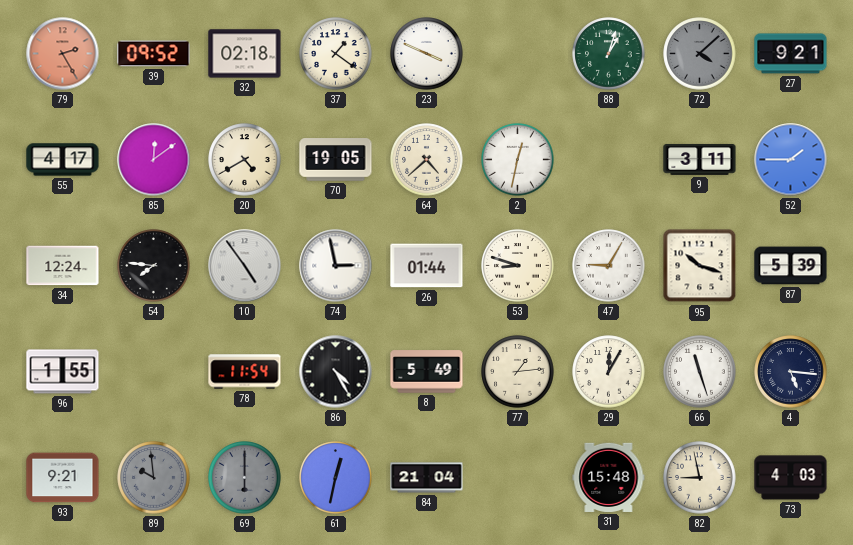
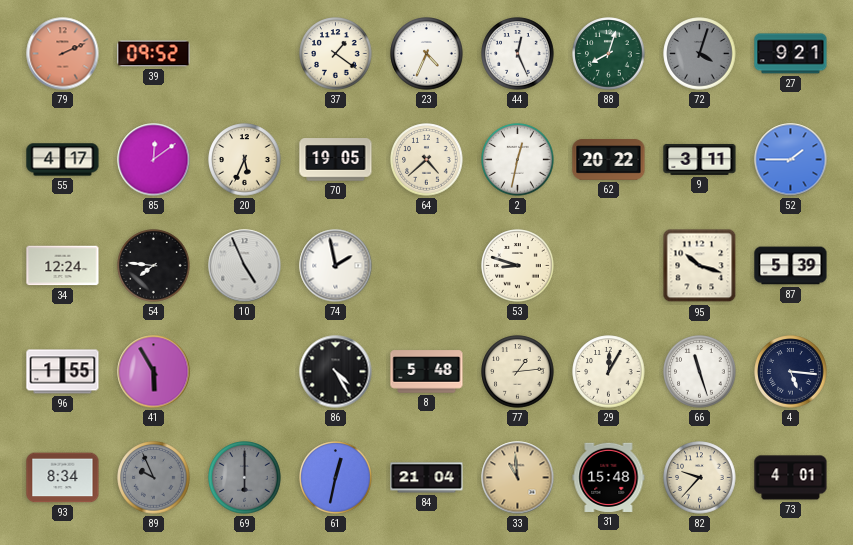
79: 2:25 -> 2:11
32: 02:18 -> none
23: 3:49 -> 4:34
44: none -> 12:26
88: 1:03 -> 8:03
72: 4:08 -> 4:03
20: 4:40 -> 5:34
62: none -> 20:22
10: 4:54 -> 4:56
74: 2:58 -> 1:58
26: 01:44 -> none
47: 9:05 -> none
41: none -> 5:55
78: 11:54 -> none
8: 5:49 -> 5:48
93: 9:21 -> 8:34
89: 9:59 -> 9:56
33: none -> 10:59
82: 8:58 -> 9:37
73: 4:03 -> 4:01
